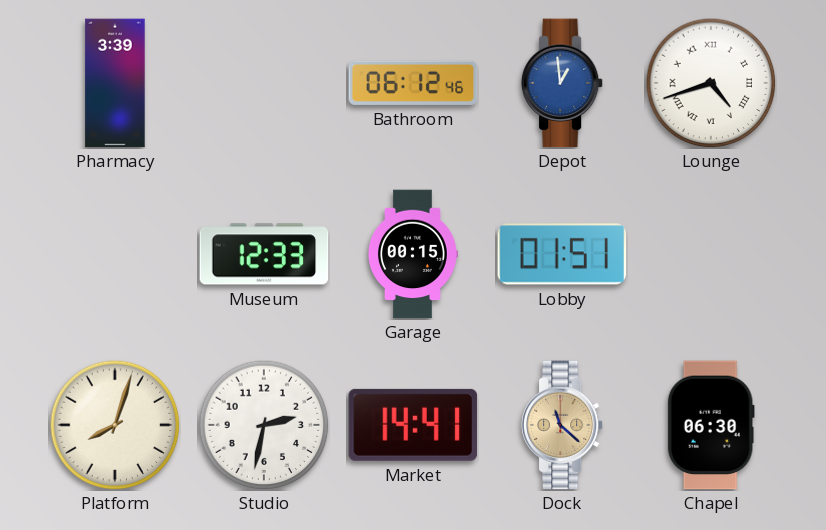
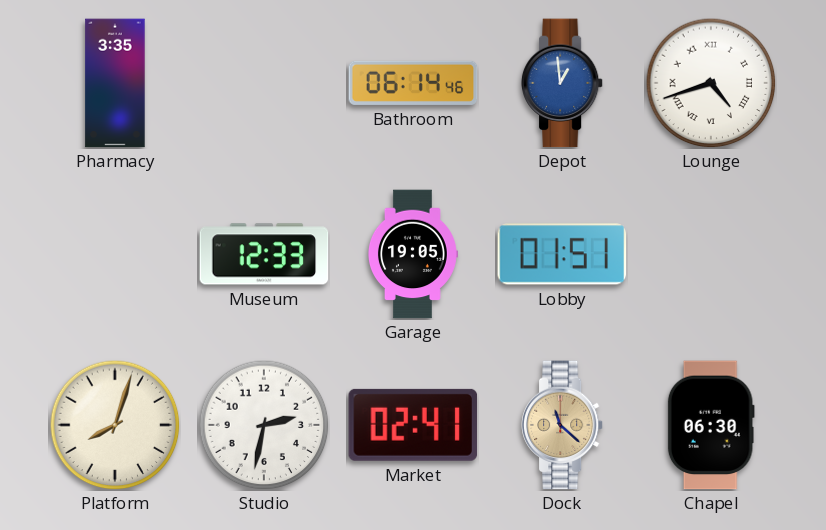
Pharmacy: 3:39 -> 3:35
Bathroom: 06:12 -> 06:14
Garage: 00:15 -> 19:05
Market: 14:41 -> 02:41
